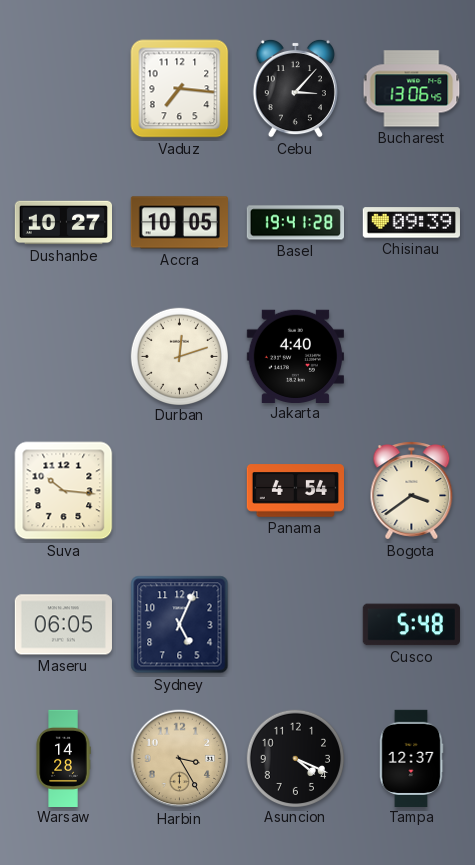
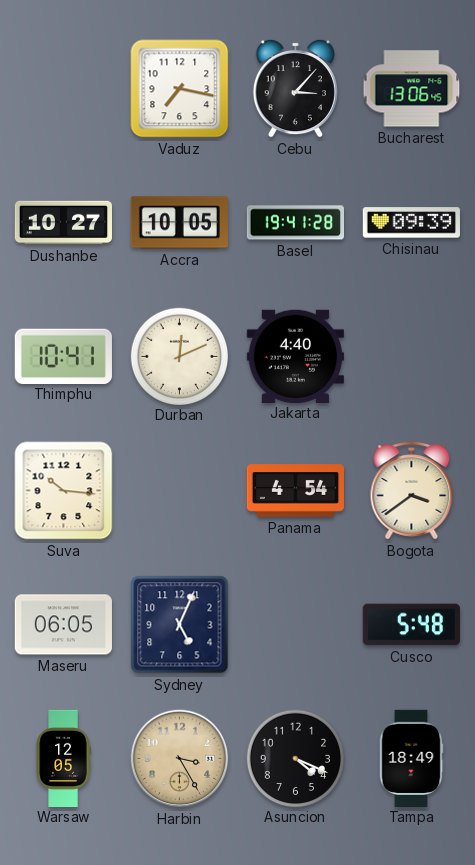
Vaduz: 7:16 -> 7:17
Thimphu: none -> 10:41
Durban: 12:12 -> 12:11
Warsaw: 14:28 -> 12:05
Tampa: 12:37 -> 18:49
